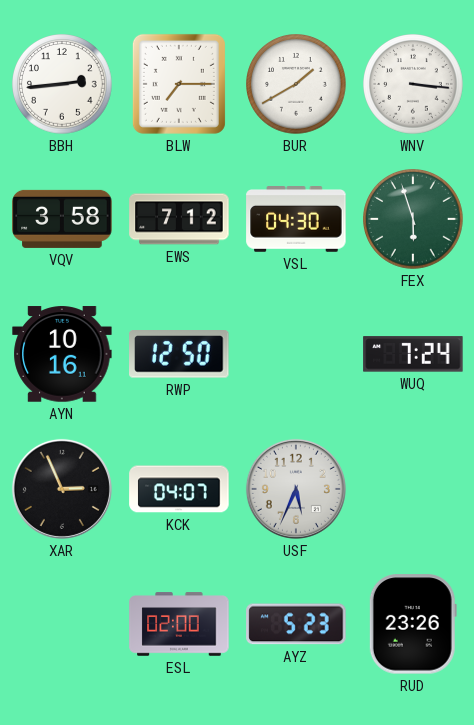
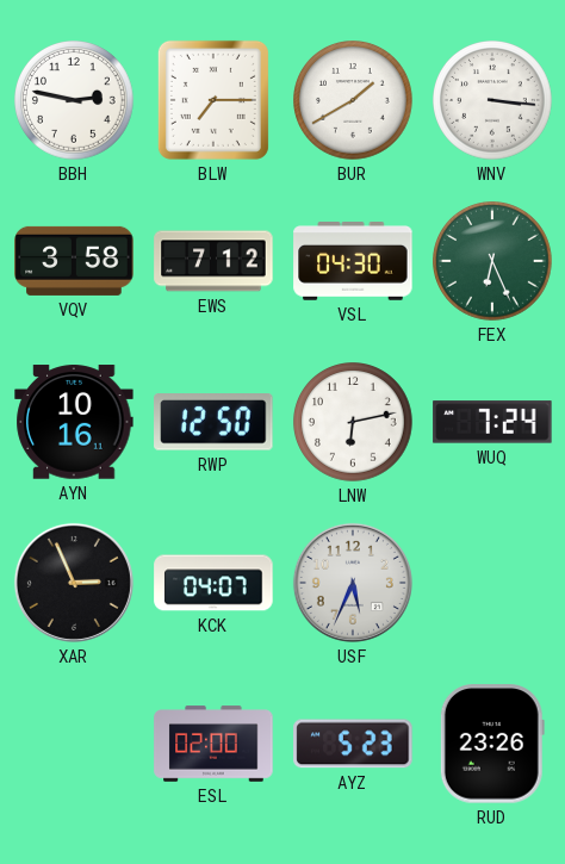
BBH: 2:44 -> 2:47
FEX: 5:57 -> 6:26
LNW: none -> 6:13
